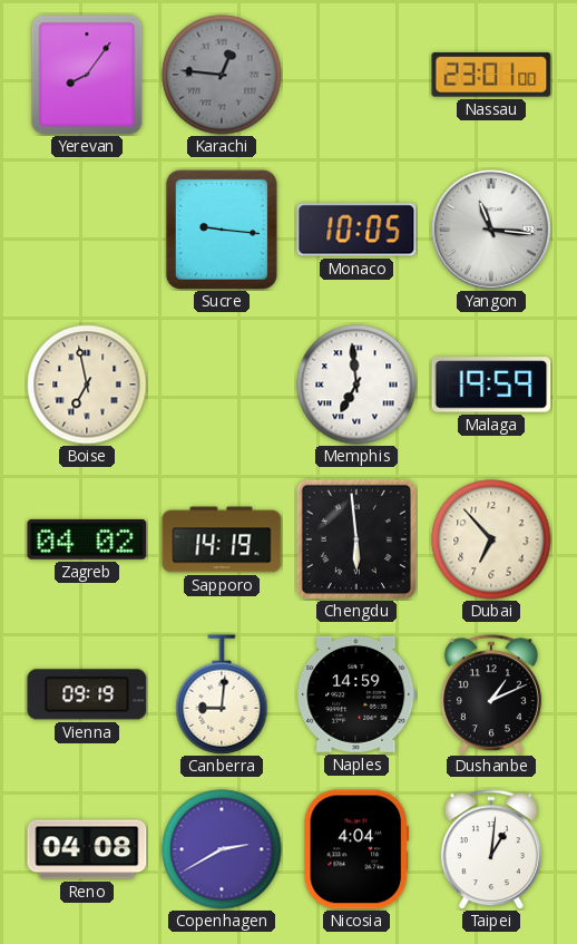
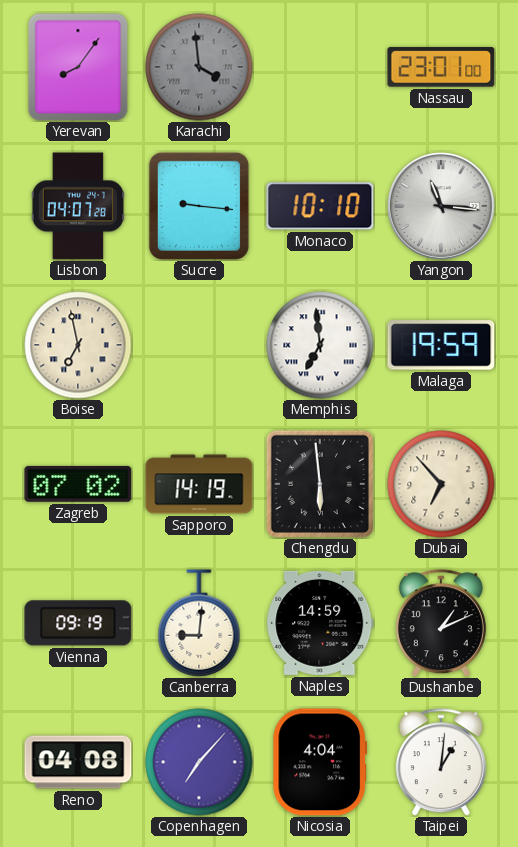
Karachi: 12:46 -> 3:59
Lisbon: none -> 04:07
Monaco: 10:05 -> 10:10
Zagreb: 04:02 -> 07:02
Copenhagen: 2:40 -> 7:07
